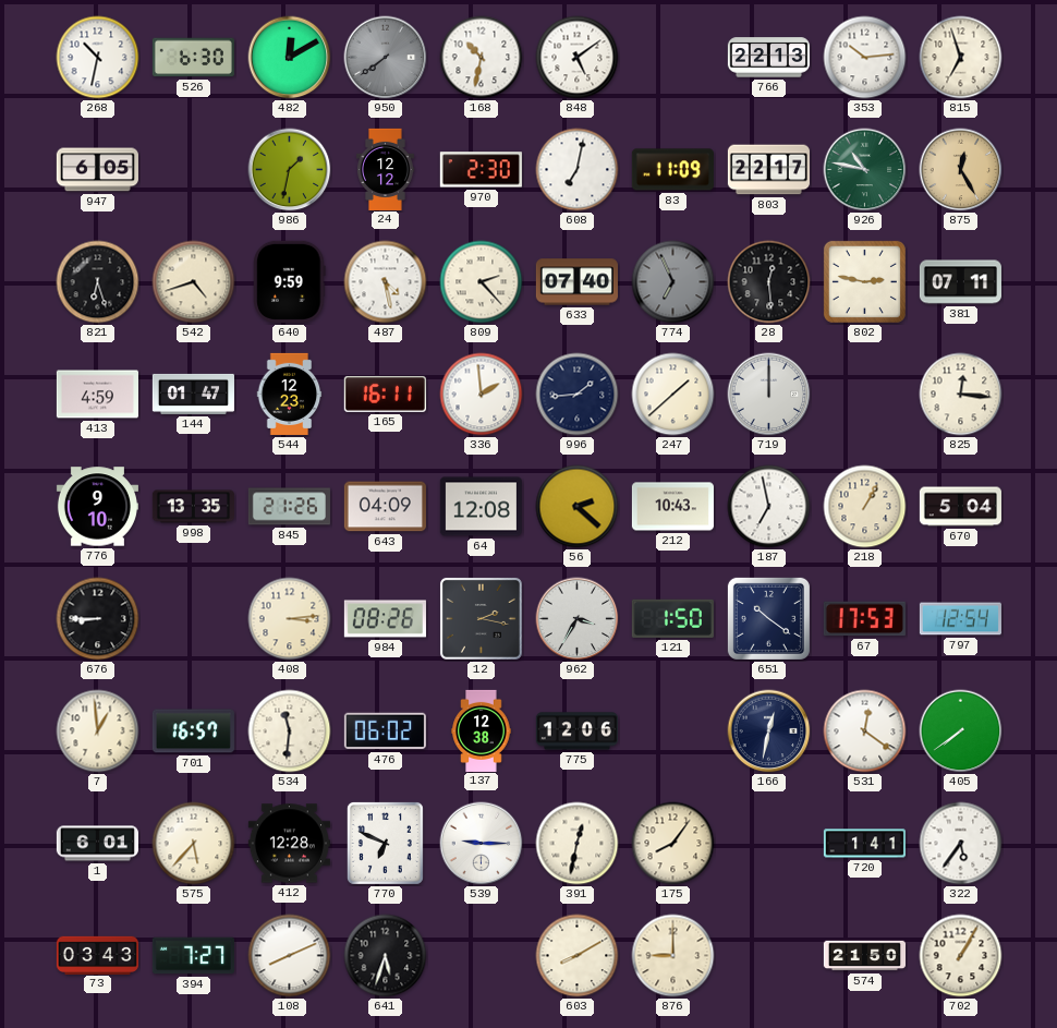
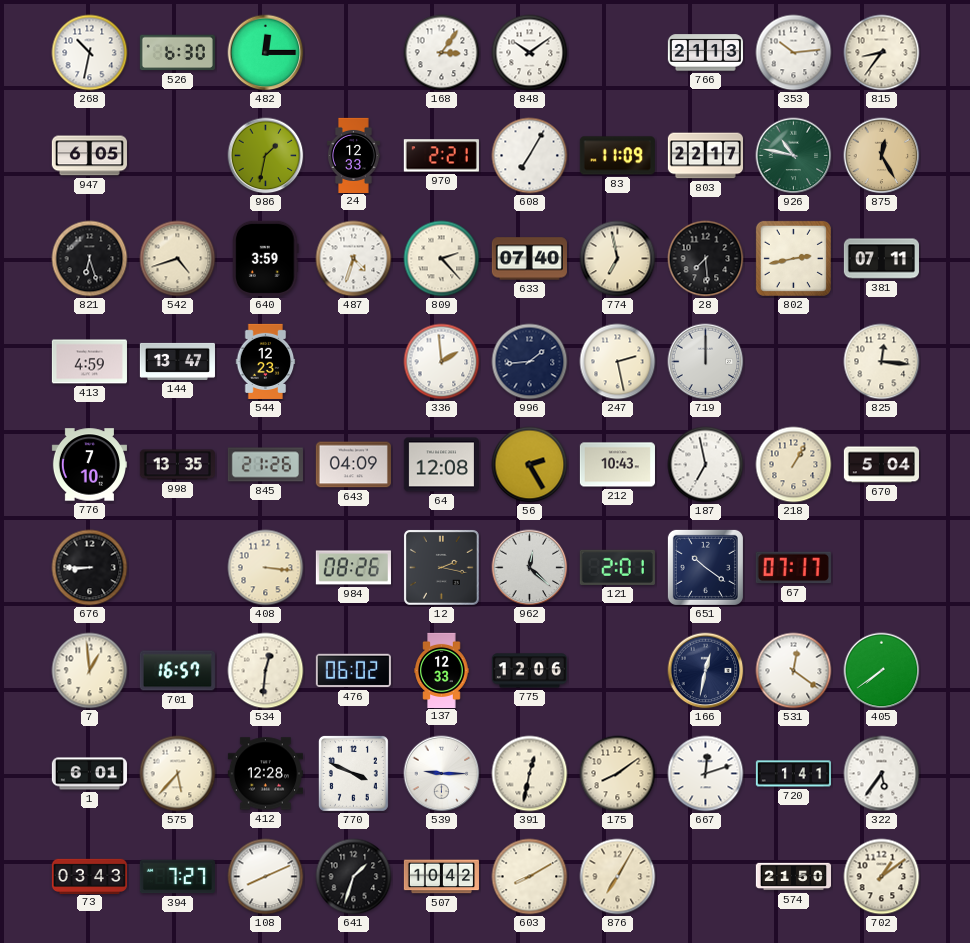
482: 12:10 -> 12:15
950: 7:39 -> none
168: 10:32 -> 3:06
848: 5:09 -> 10:09
766: 22:13 -> 21:13
815: 6:57 -> 8:36
24: 12:12 -> 12:33
970: 2:30 -> 2:21
608: 7:02 -> 7:05
640: 9:59 -> 3:59
487: 4:28 -> 4:33
774: 6:56 -> 6:58
774 dial: grey -> cream
28: 12:29 -> 7:29
802: 2:47 -> 2:43
144: 01:47 -> 13:47
165: 16:11 -> none
247: 1:38 -> 2:28
776: 9:10 -> 7:10
56: 2:22 -> 2:25
408: 3:14 -> 3:16
962: 3:35 -> 12:22
121: 1:50 -> 2:01
67: 17:53 -> 07:17
797: 12:54 -> none
534: 11:31 -> 12:31
137: 12:38 -> 12:33
770: 6:49 -> 3:49
175: 8:06 -> 8:09
667: none -> 12:12
641: 5:33 -> 1:33
507: none -> 10:42
876: 9:00 -> 7:05
702: 1:05 -> 1:09
